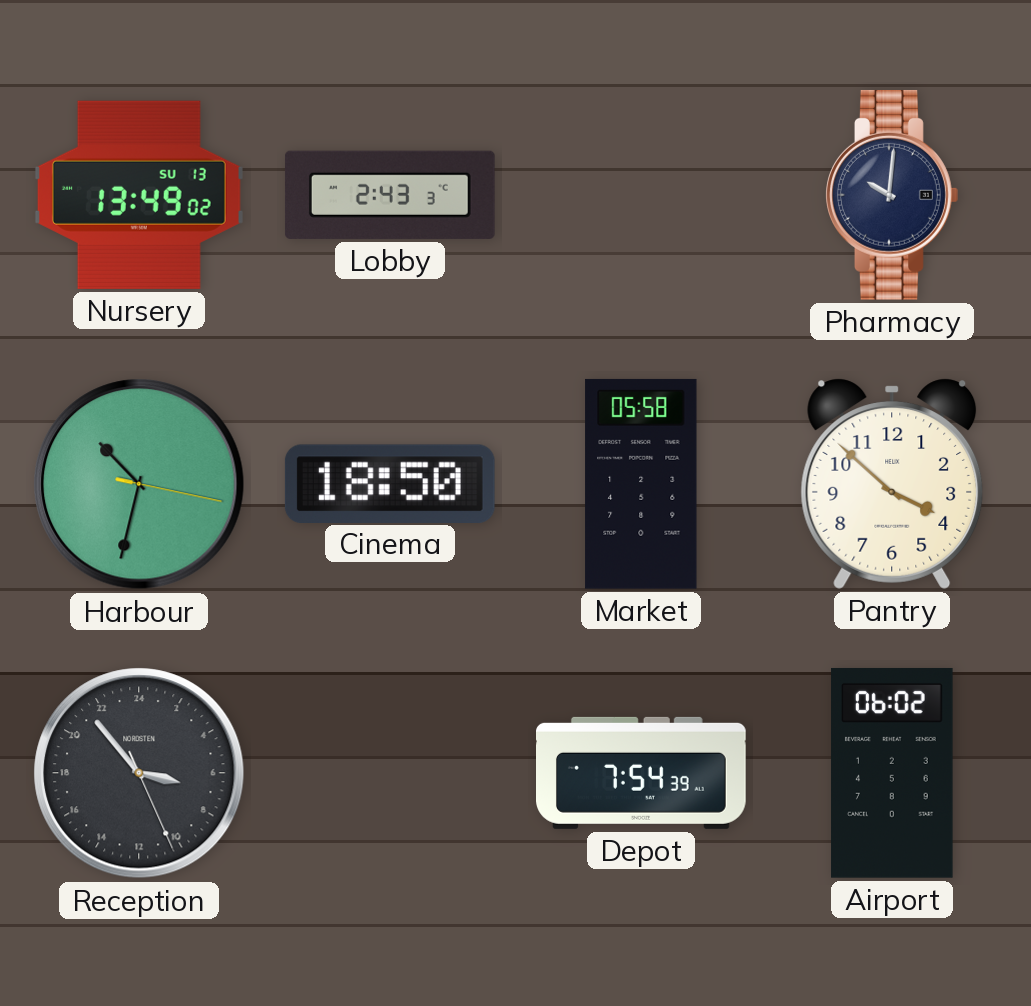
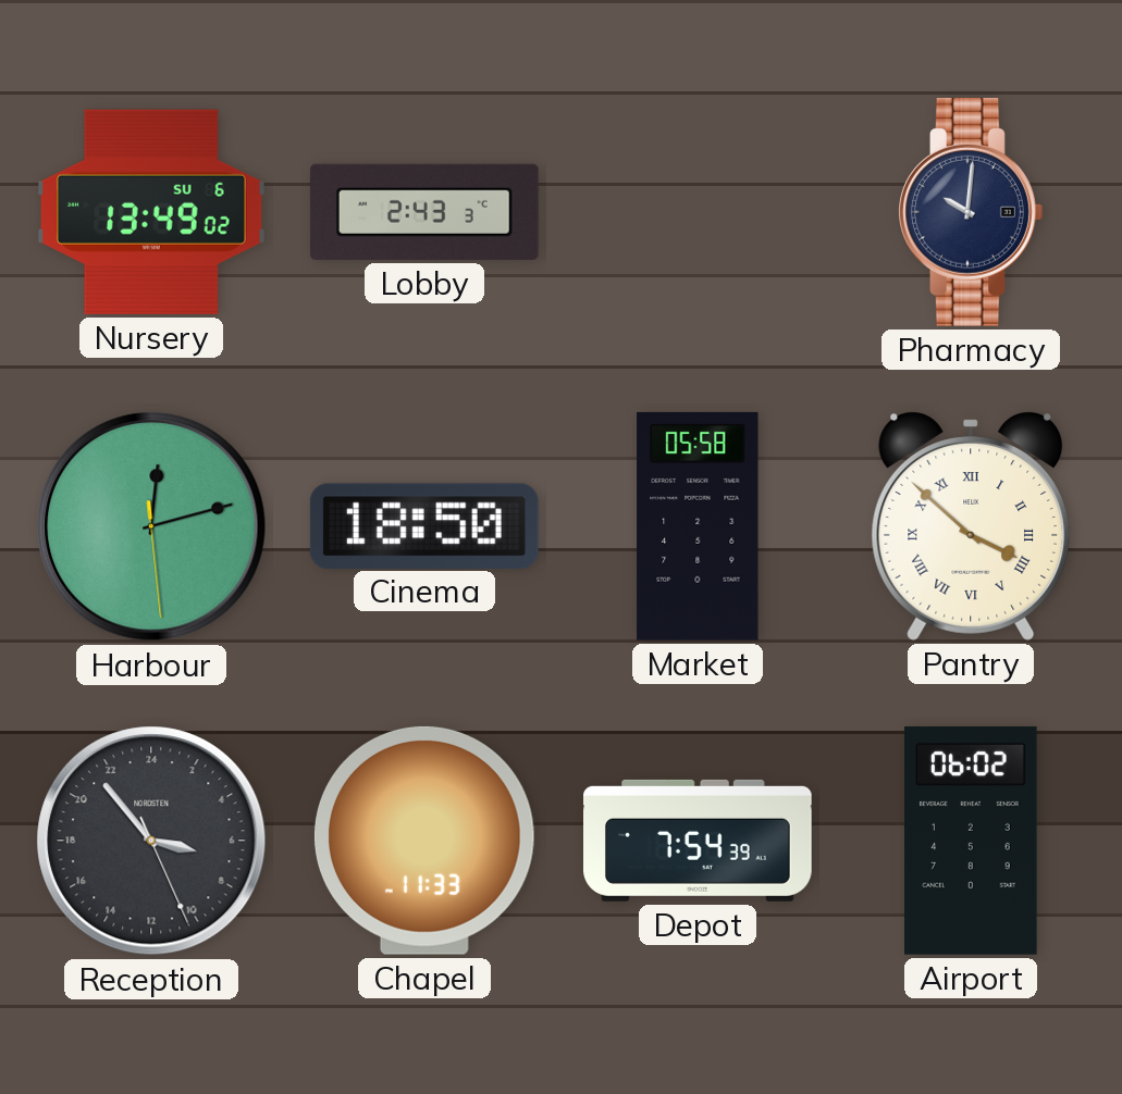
Nursery date: SU 13 -> SU 6
Harbour: 10:32 -> 12:12
Pantry numerals: Arabic -> Roman
Chapel: none -> 11:33
